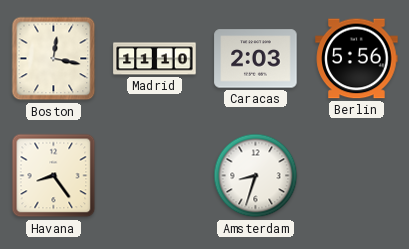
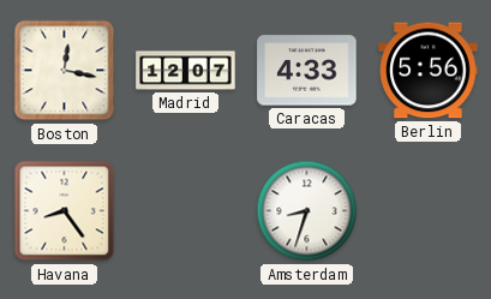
Madrid: 11:10 -> 12:07
Caracas: 2:03 -> 4:33
